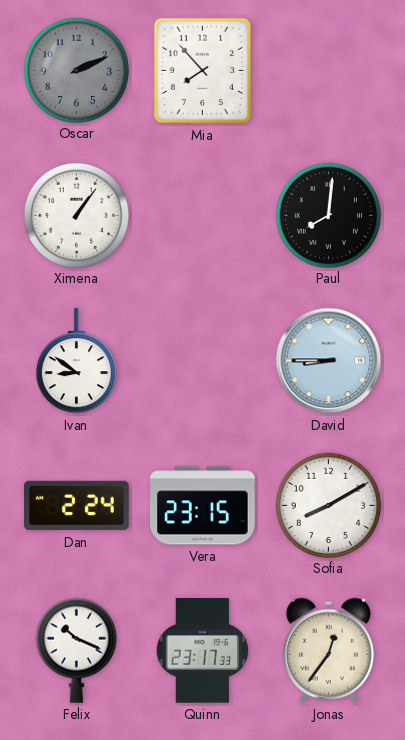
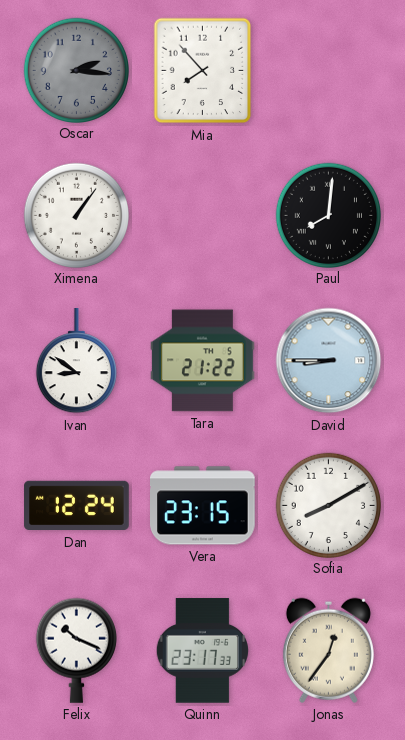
Oscar: 2:11 -> 2:16
Tara: none -> 21:22
Dan: 2:24 -> 12:24
